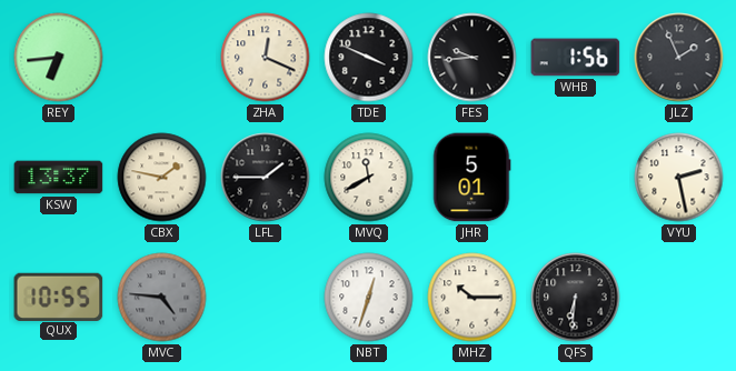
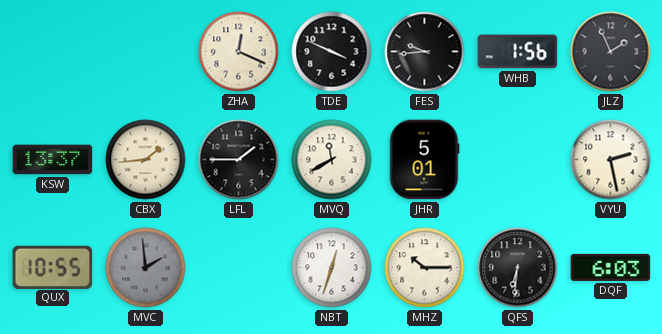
REY: 6:44 -> none
CBX: 1:47 -> 1:44
MVC: 4:46 -> 1:59
DQF: none -> 6:03
